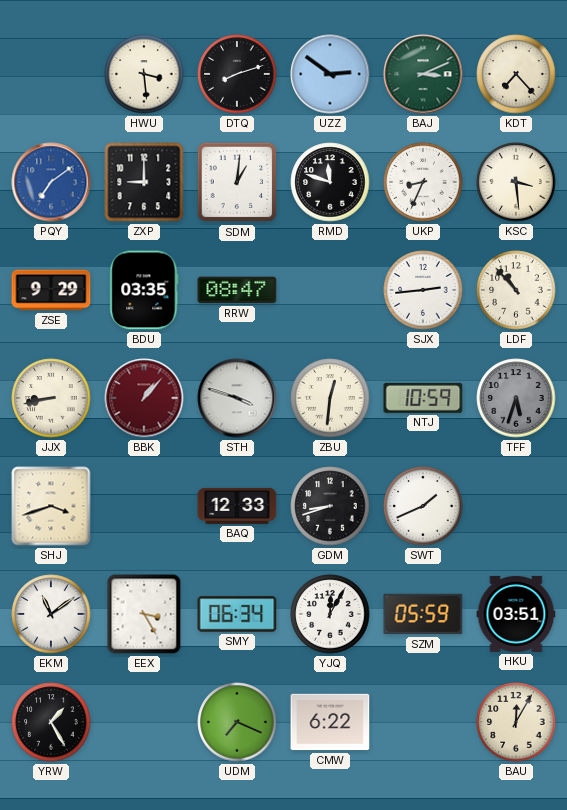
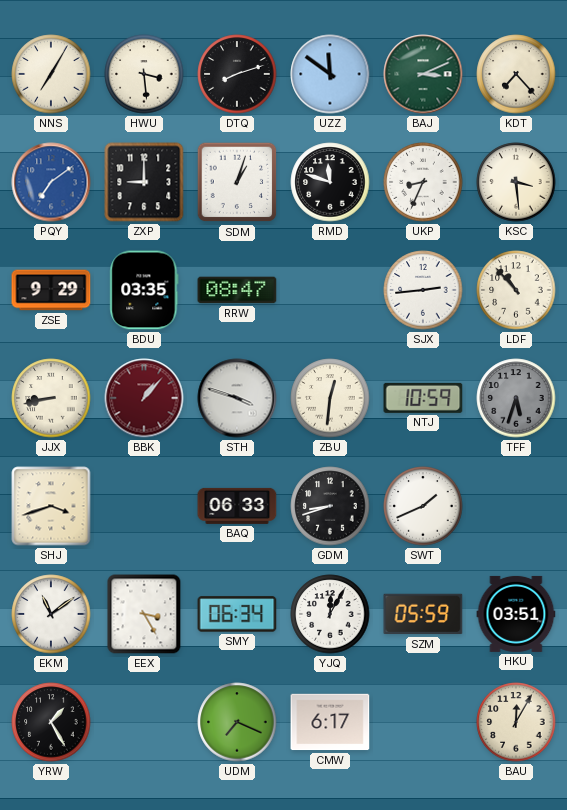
NNS: none -> 7:05
UZZ: 2:51 -> 11:51
SDM: 1:01 -> 1:03
BAQ: 12:33 -> 06:33
CMW: 6:22 -> 6:17
